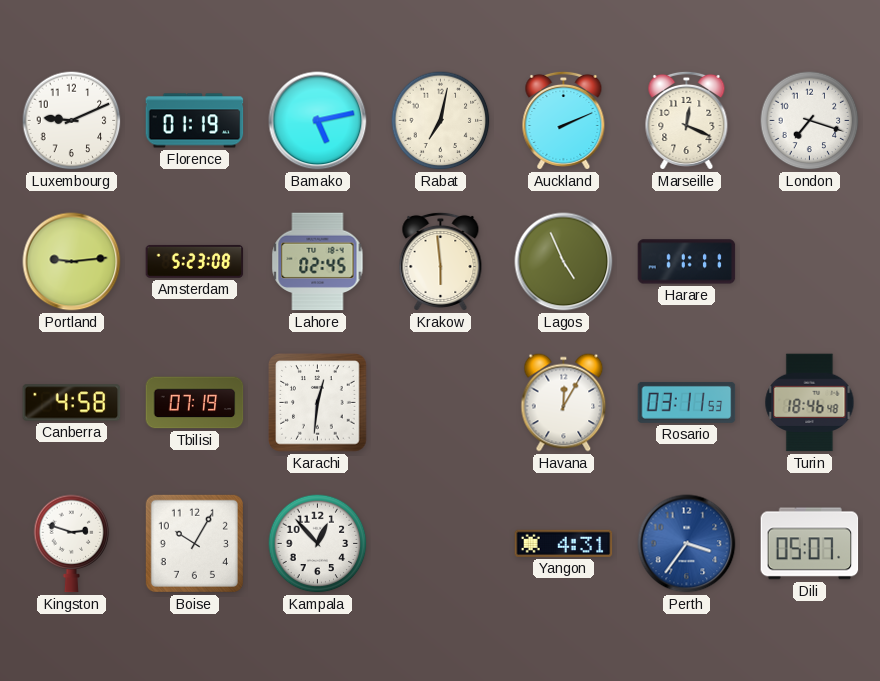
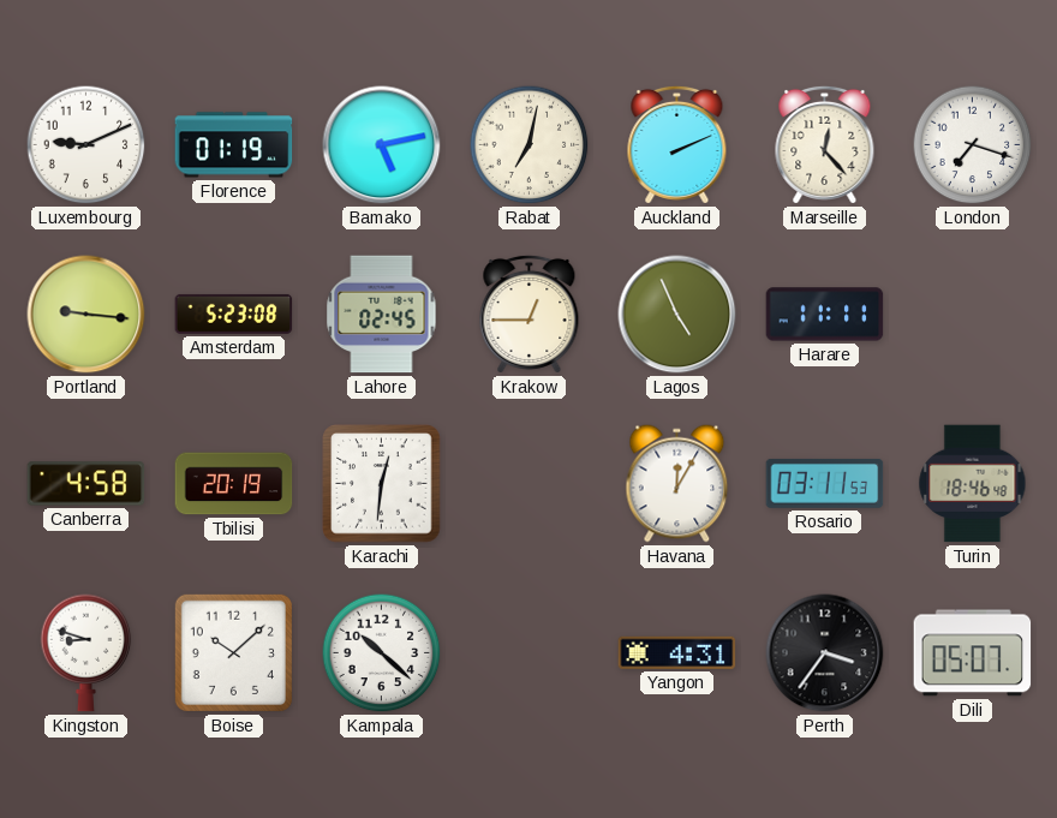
Marseille: 12:19 -> 12:23
Portland: 9:14 -> 9:16
Krakow: 5:59 -> 12:45
Tbilisi: 07:19 -> 20:19
Kingston: 2:48 -> 8:48
Boise: 10:05 -> 10:08
Kampala: 12:53 -> 10:22
Perth dial: blue -> black
